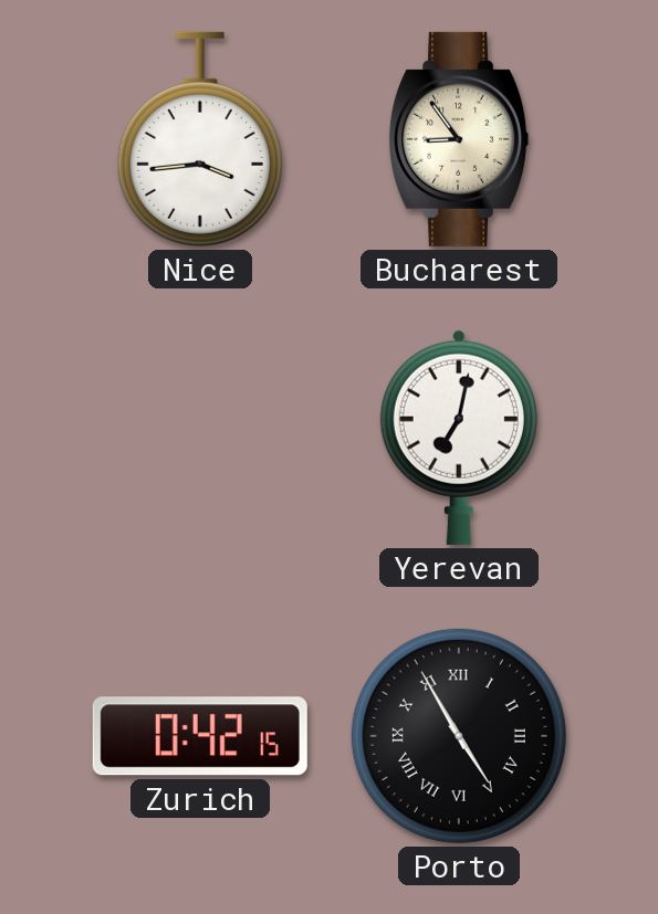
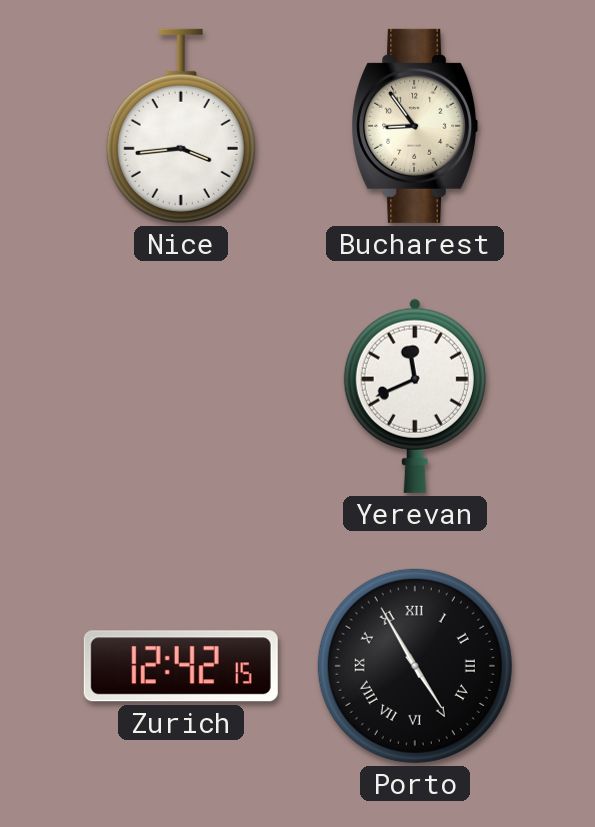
Yerevan: 7:02 -> 11:41
Zurich: 0:42 -> 12:42
